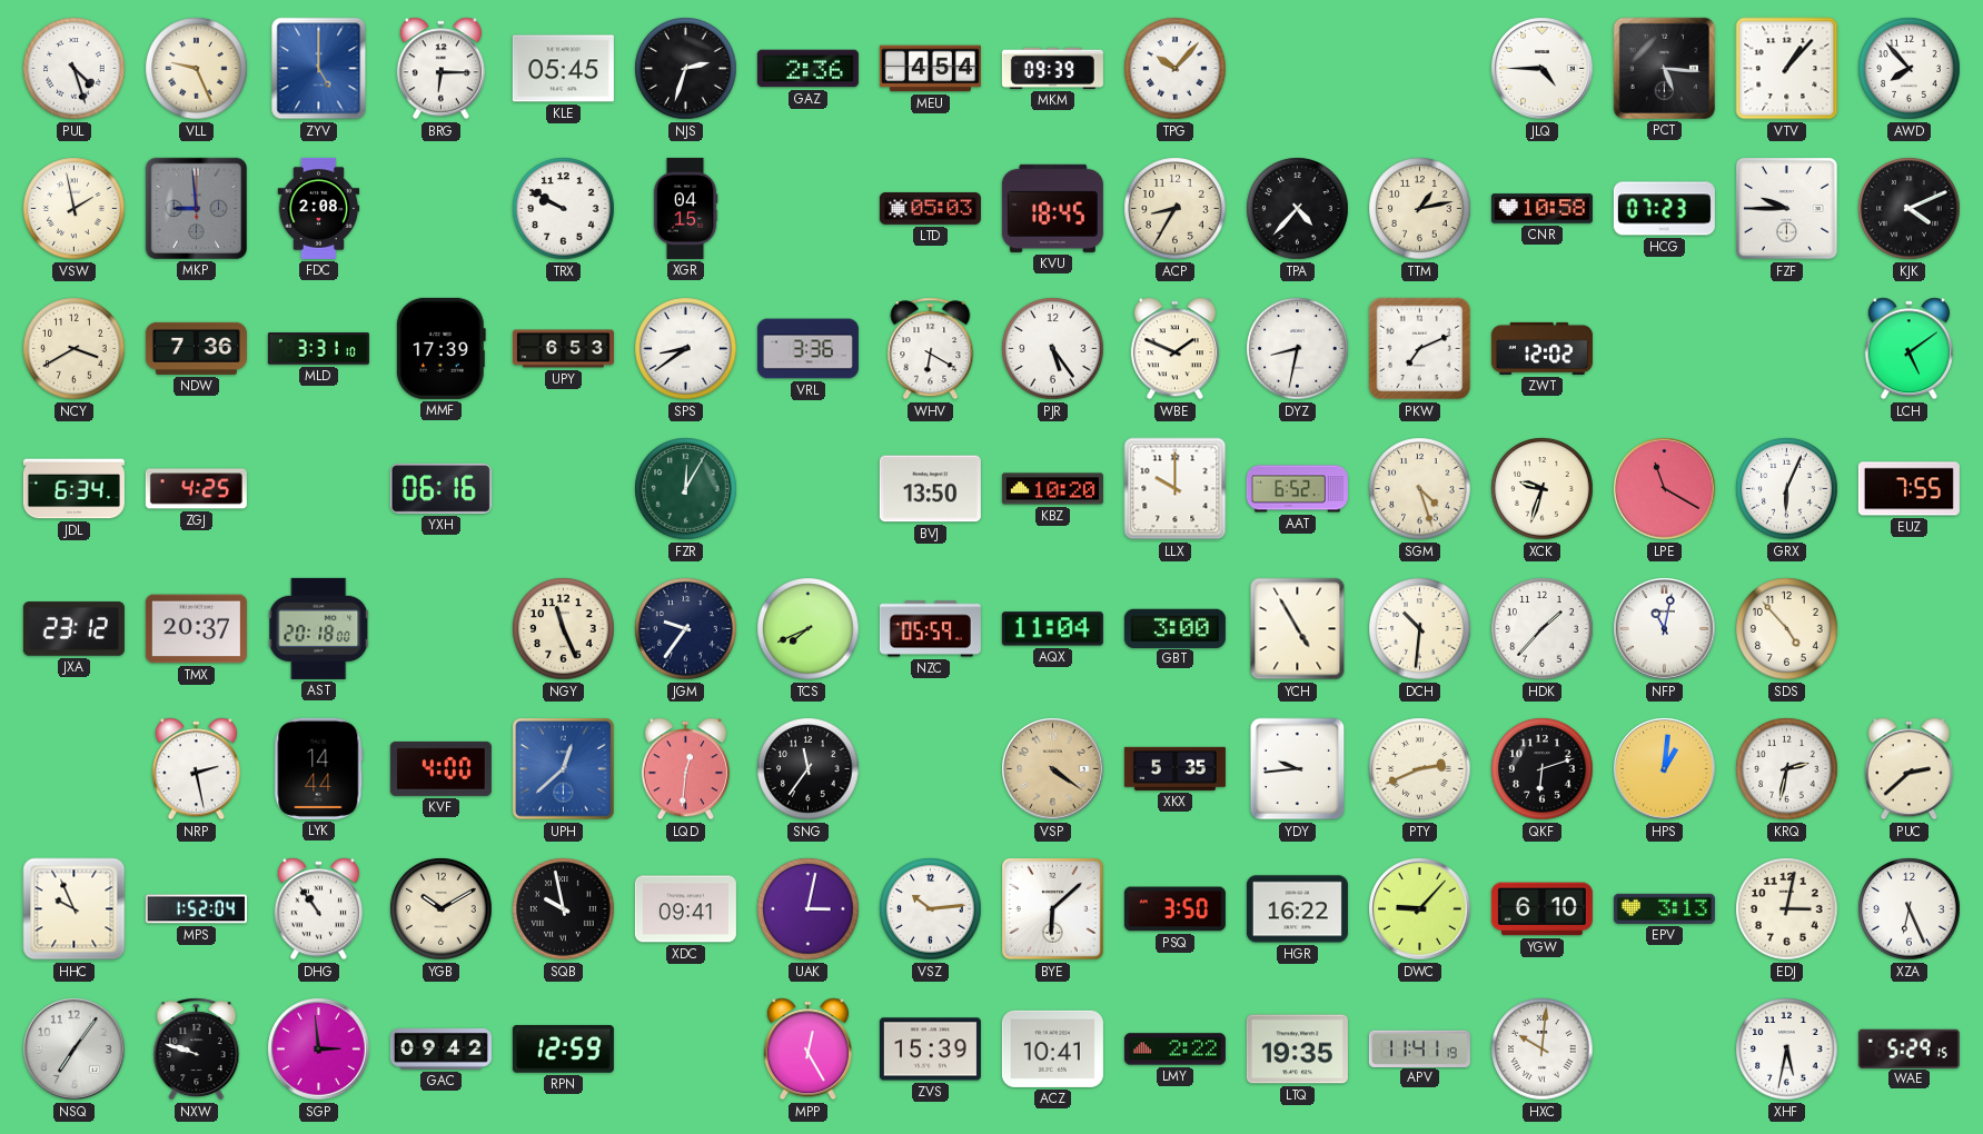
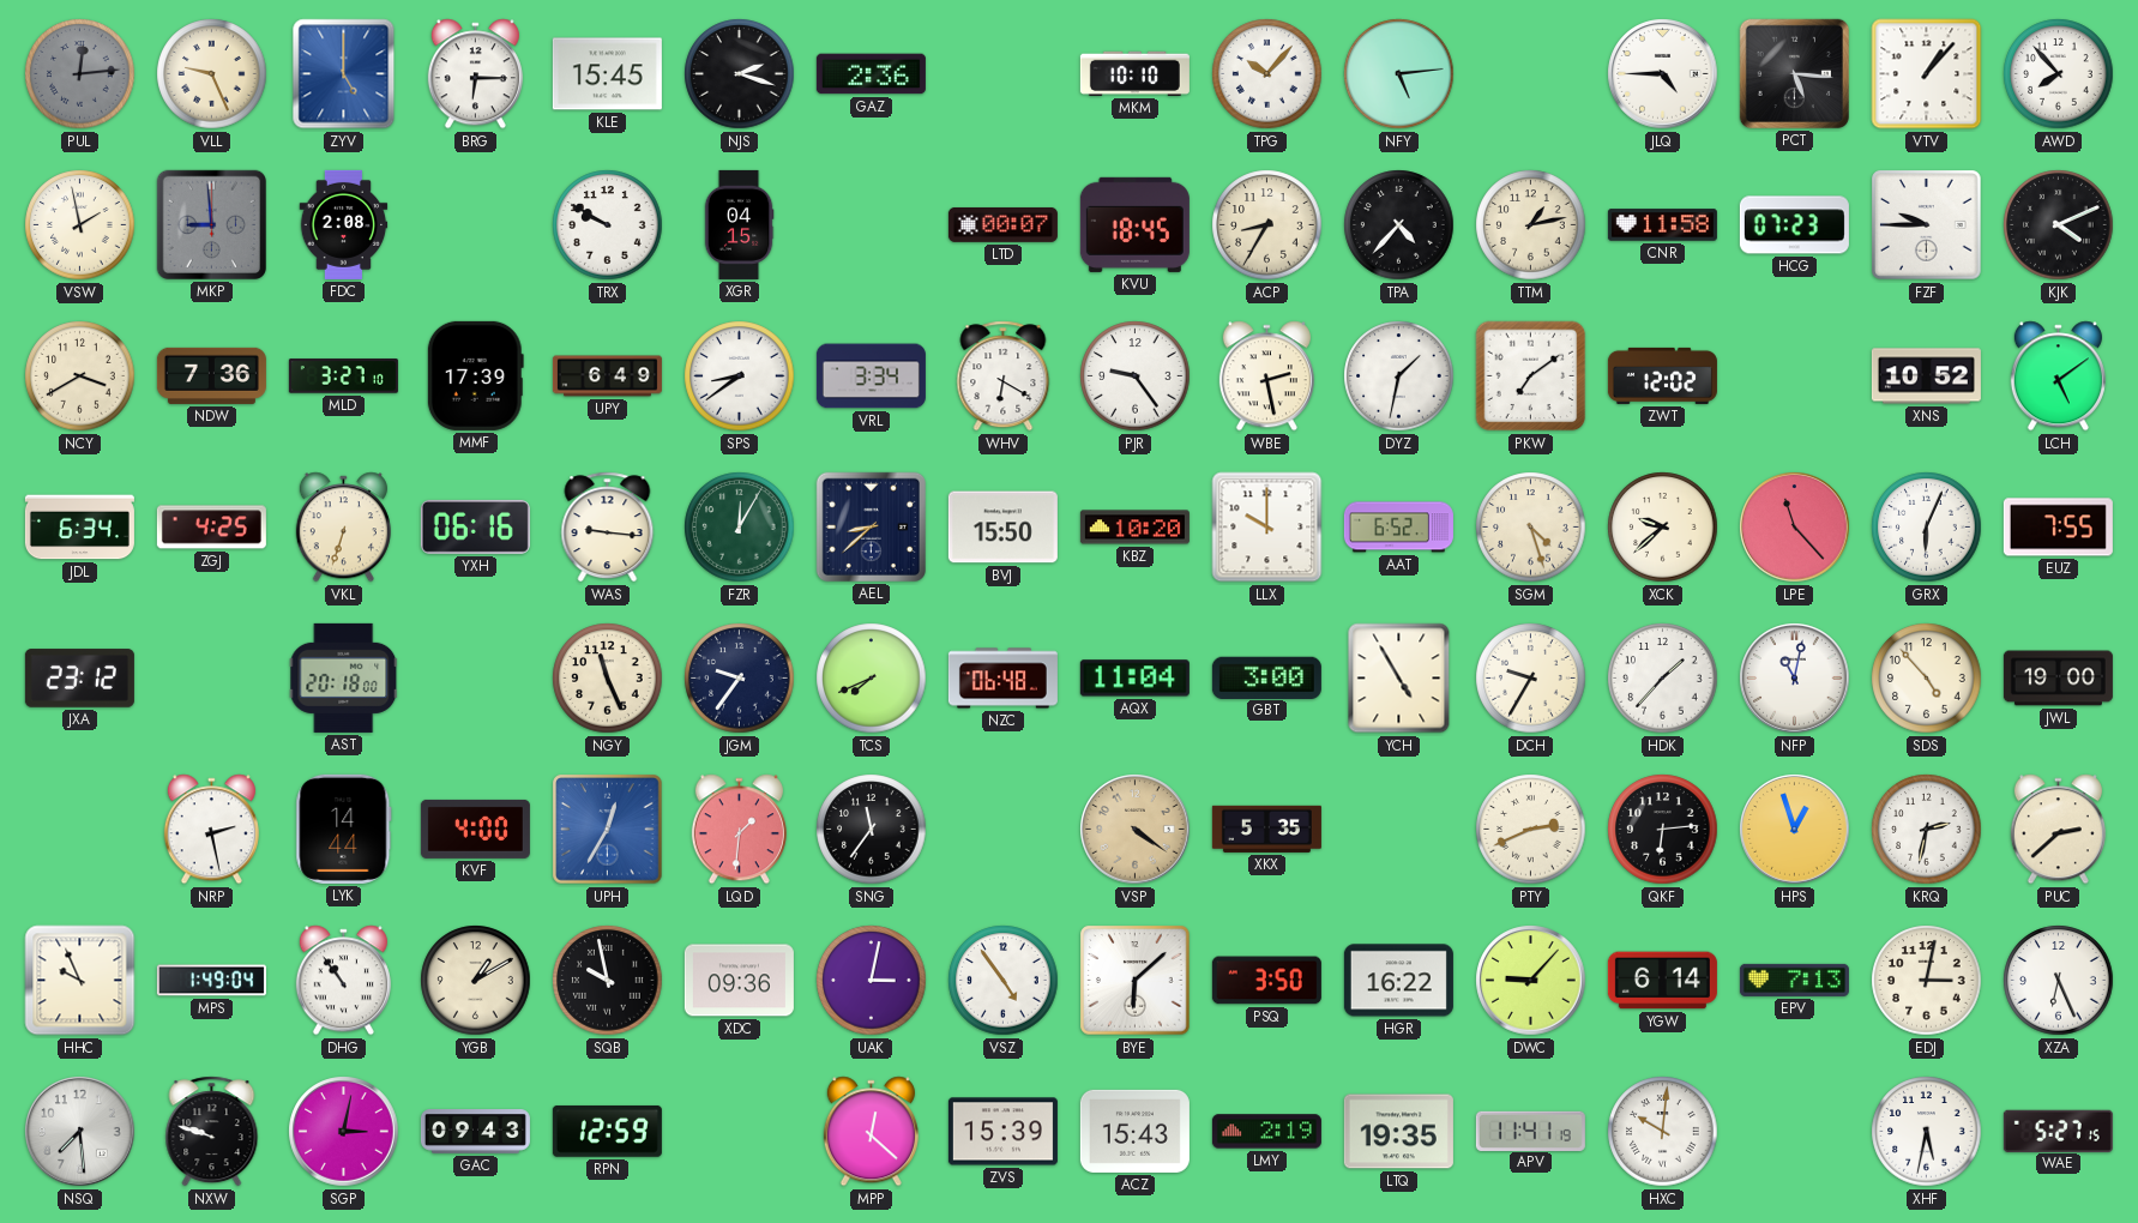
PUL: 4:27 -> 12:14
PUL dial: white -> grey
KLE: 05:45 -> 15:45
NJS: 2:33 -> 2:18
MEU: 4:54 -> none
MKM: 09:39 -> 10:10
NFY: none -> 5:14
LTD: 05:03 -> 00:07
CNR: 10:58 -> 11:58
MLD: 3:31 -> 3:27
UPY: 6:53 -> 6:49
VRL: 3:36 -> 3:34
PJR: 5:24 -> 9:24
WBE: 1:49 -> 2:28
DYZ: 8:32 -> 1:32
PKW: 7:11 -> 7:09
XNS: none -> 10:52
VKL: none -> 6:33
WAS: none -> 9:16
AEL: none -> 8:38
BVJ: 13:50 -> 15:50
XCK: 9:33 -> 9:38
LPE: 11:20 -> 11:23
TMX: 20:37 -> none
NZC: 05:59 -> 06:48
DCH: 10:31 -> 9:35
JWL: none -> 19:00
UPH: 12:38 -> 12:35
LQD: 12:31 -> 1:31
YDY: 9:44 -> none
QKF: 6:12 -> 6:14
HPS: 1:01 -> 12:57
MPS: 1:52 -> 1:49
YGB: 10:10 -> 1:10
XDC: 09:41 -> 09:36
VSZ: 10:14 -> 4:54
YGW: 6:10 -> 6:14
EPV: 3:13 -> 7:13
NSQ: 7:06 -> 7:29
SGP: 2:59 -> 3:02
GAC: 09:42 -> 09:43
MPP: 12:25 -> 12:22
ACZ: 10:41 -> 15:43
LMY: 2:22 -> 2:19
WAE: 5:29 -> 5:27
